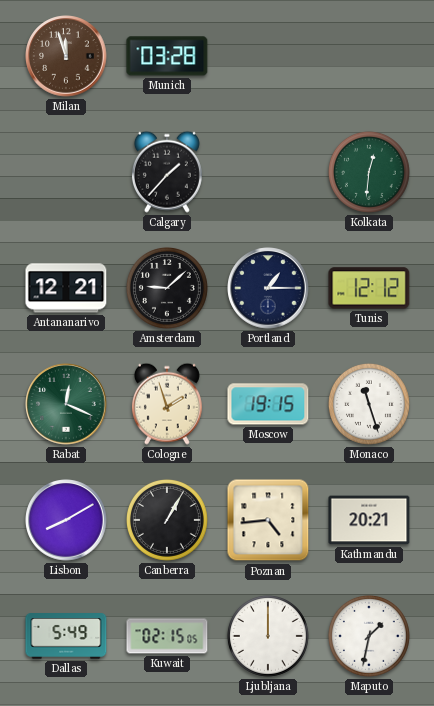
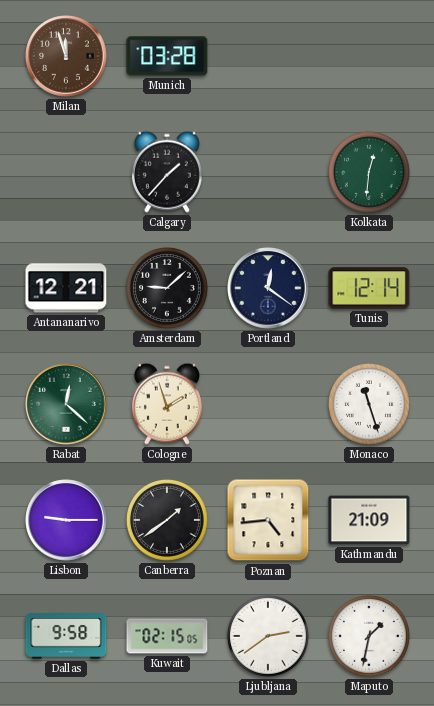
Portland: 1:15 -> 12:21
Tunis: 12:12 -> 12:14
Rabat: 12:19 -> 12:22
Moscow: 19:15 -> none
Lisbon: 8:10 -> 9:15
Canberra: 1:05 -> 1:39
Kathmandu: 20:21 -> 21:09
Dallas: 5:49 -> 9:58
Ljubljana: 12:00 -> 2:39
